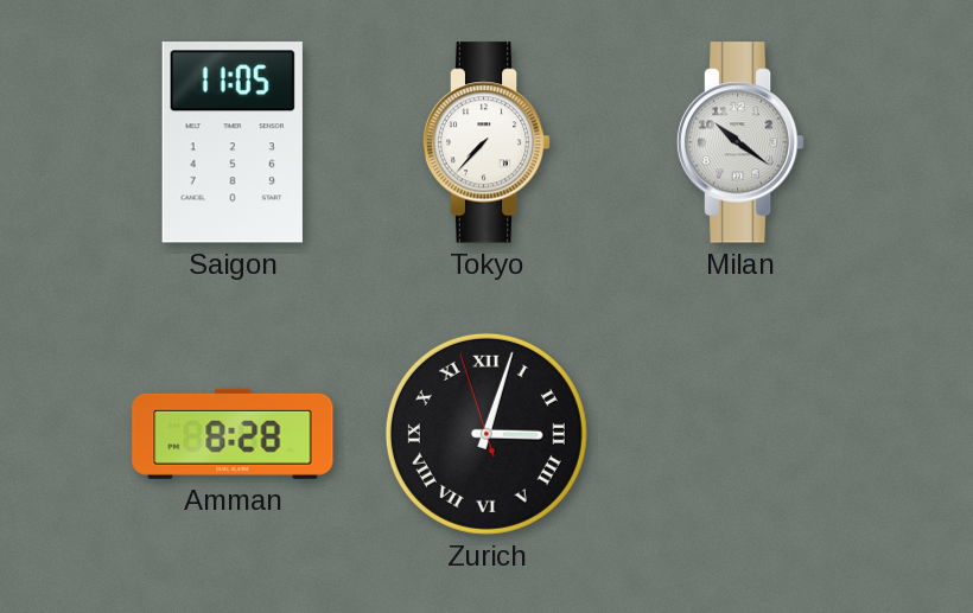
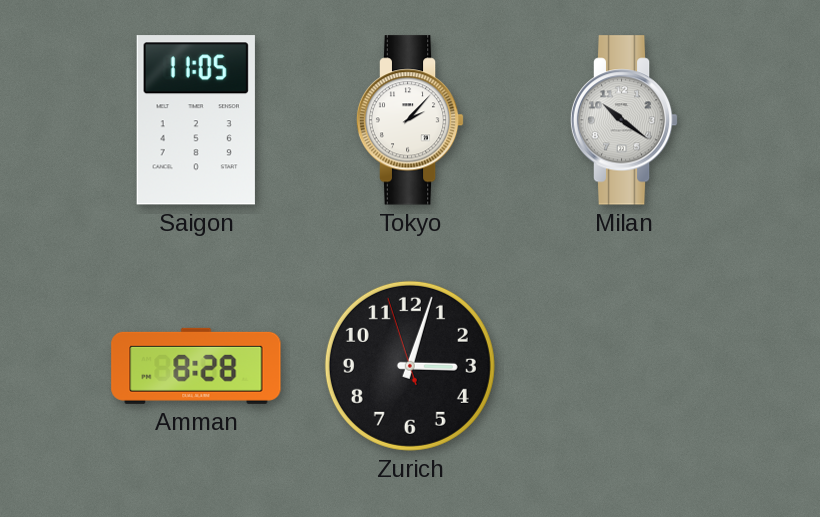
Tokyo: 7:37 -> 2:07
Zurich numerals: Roman -> Arabic
